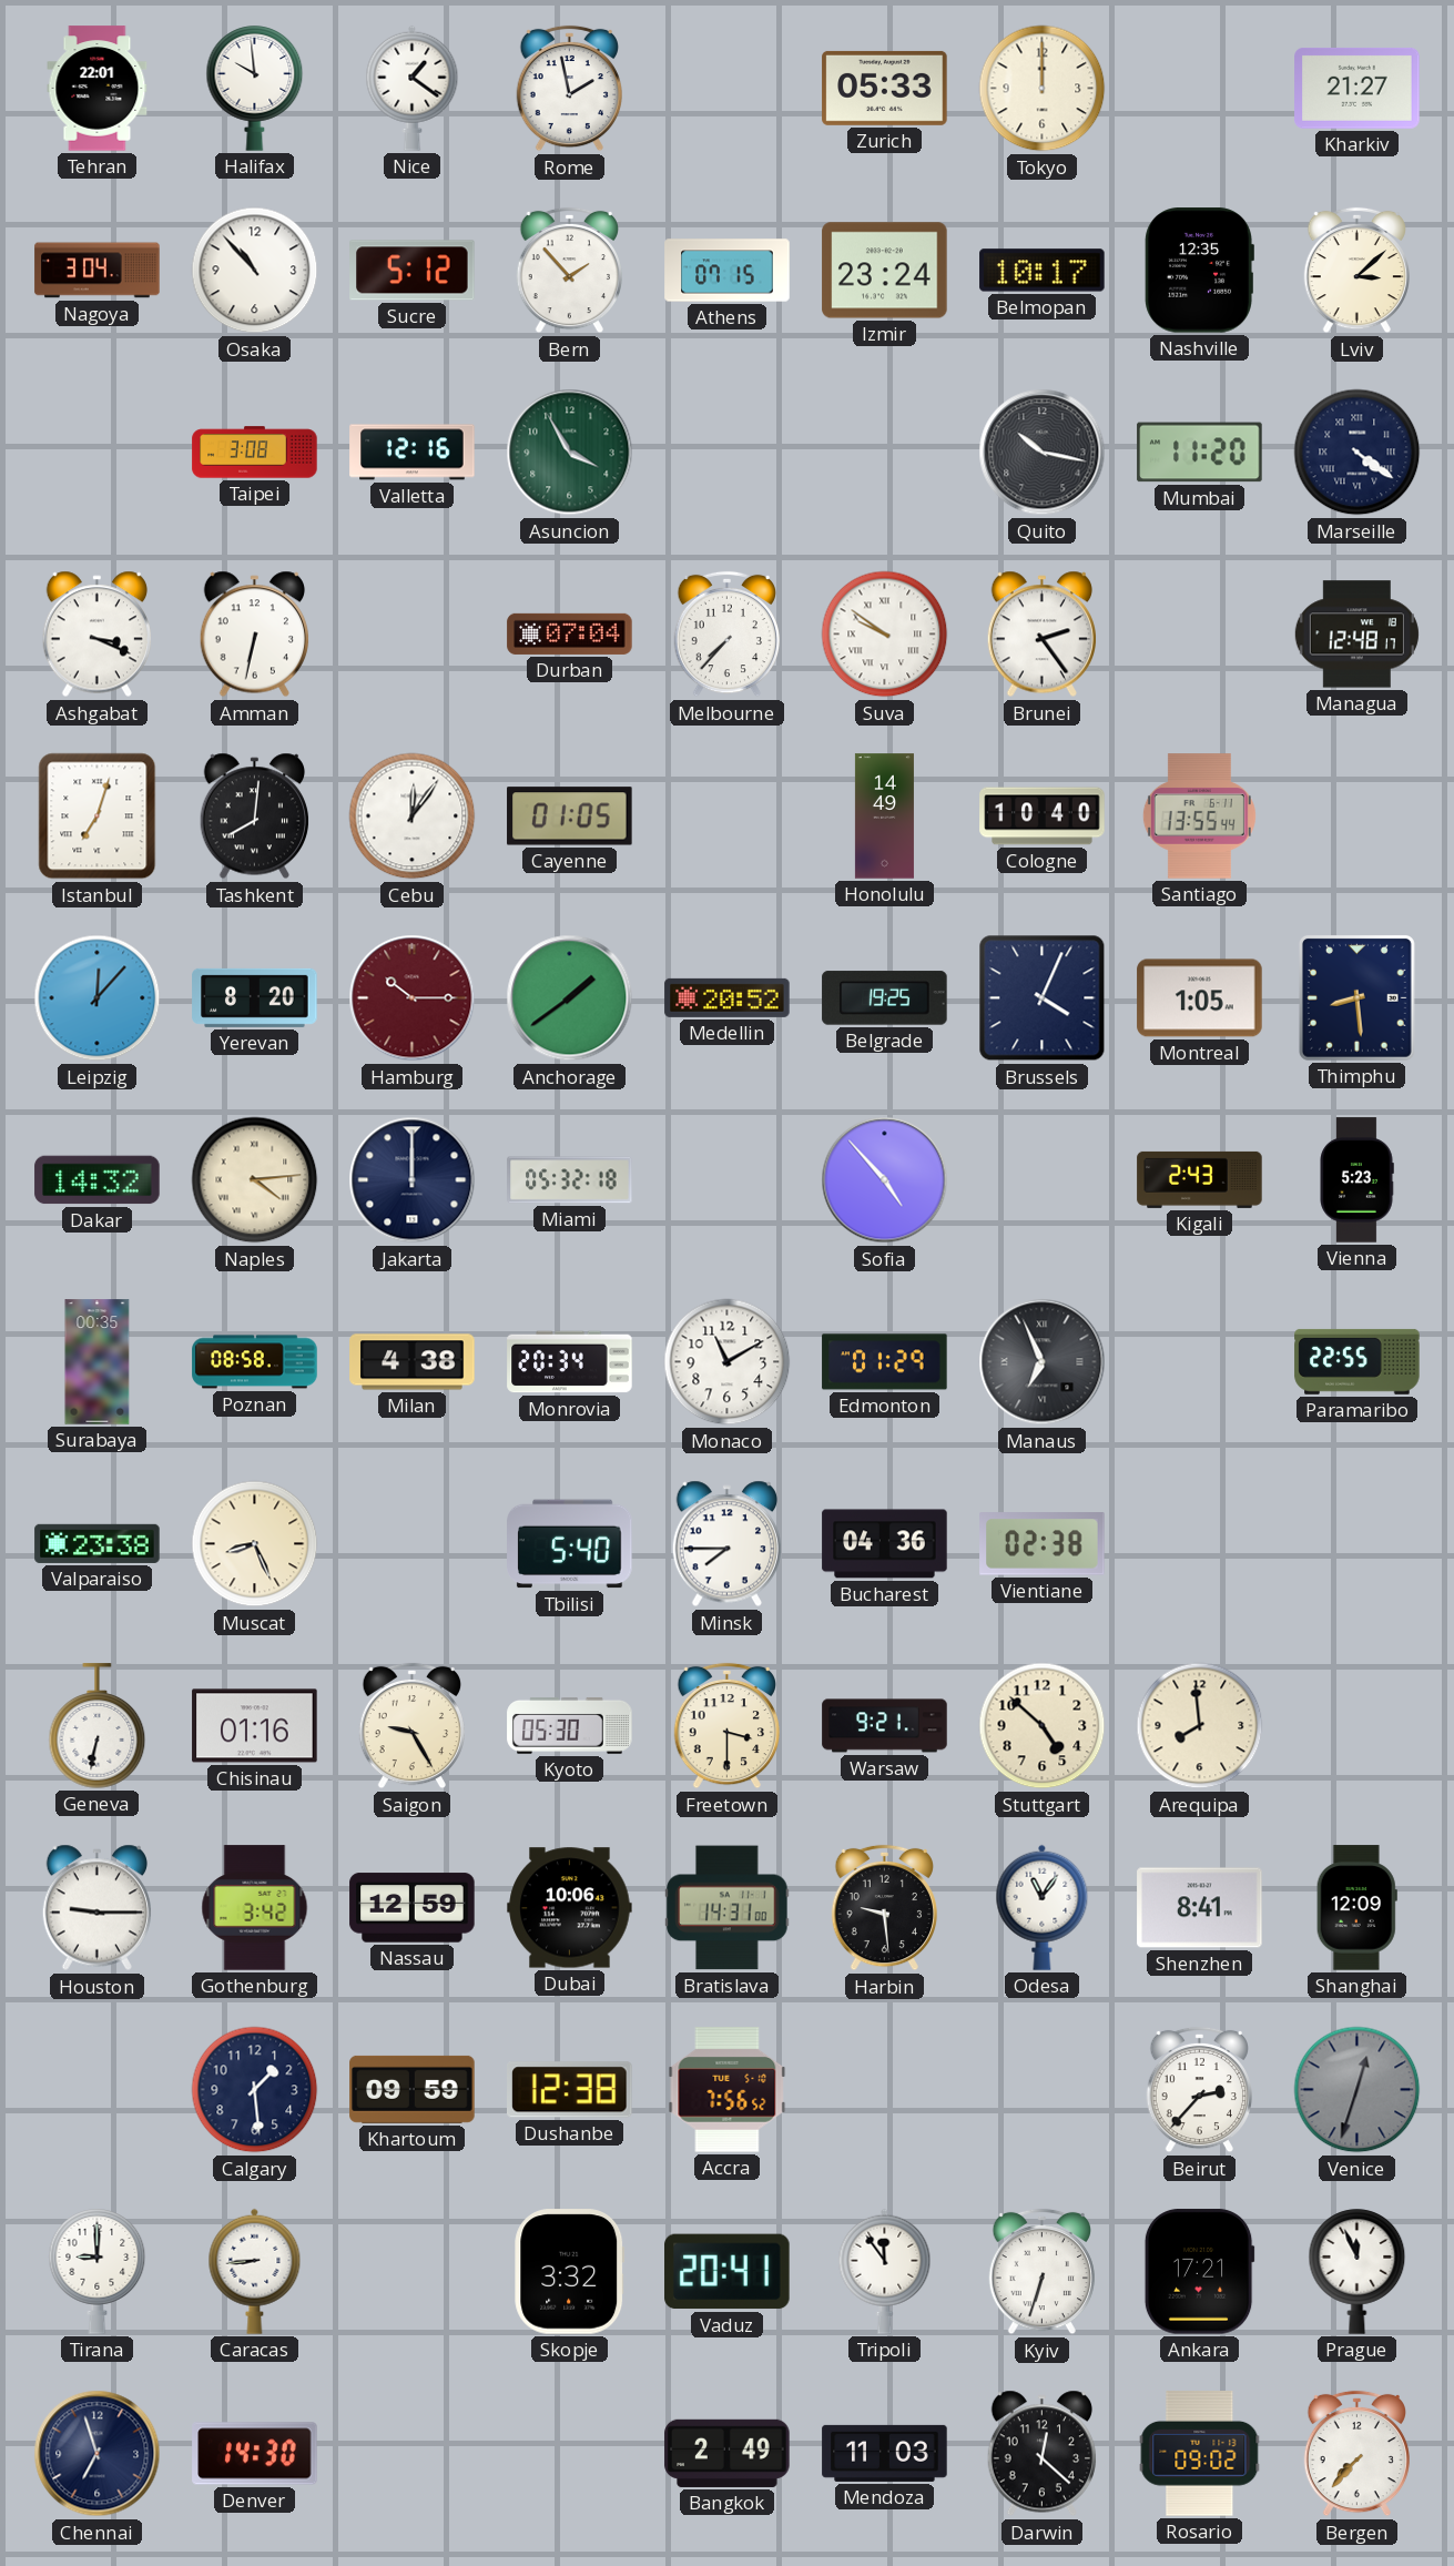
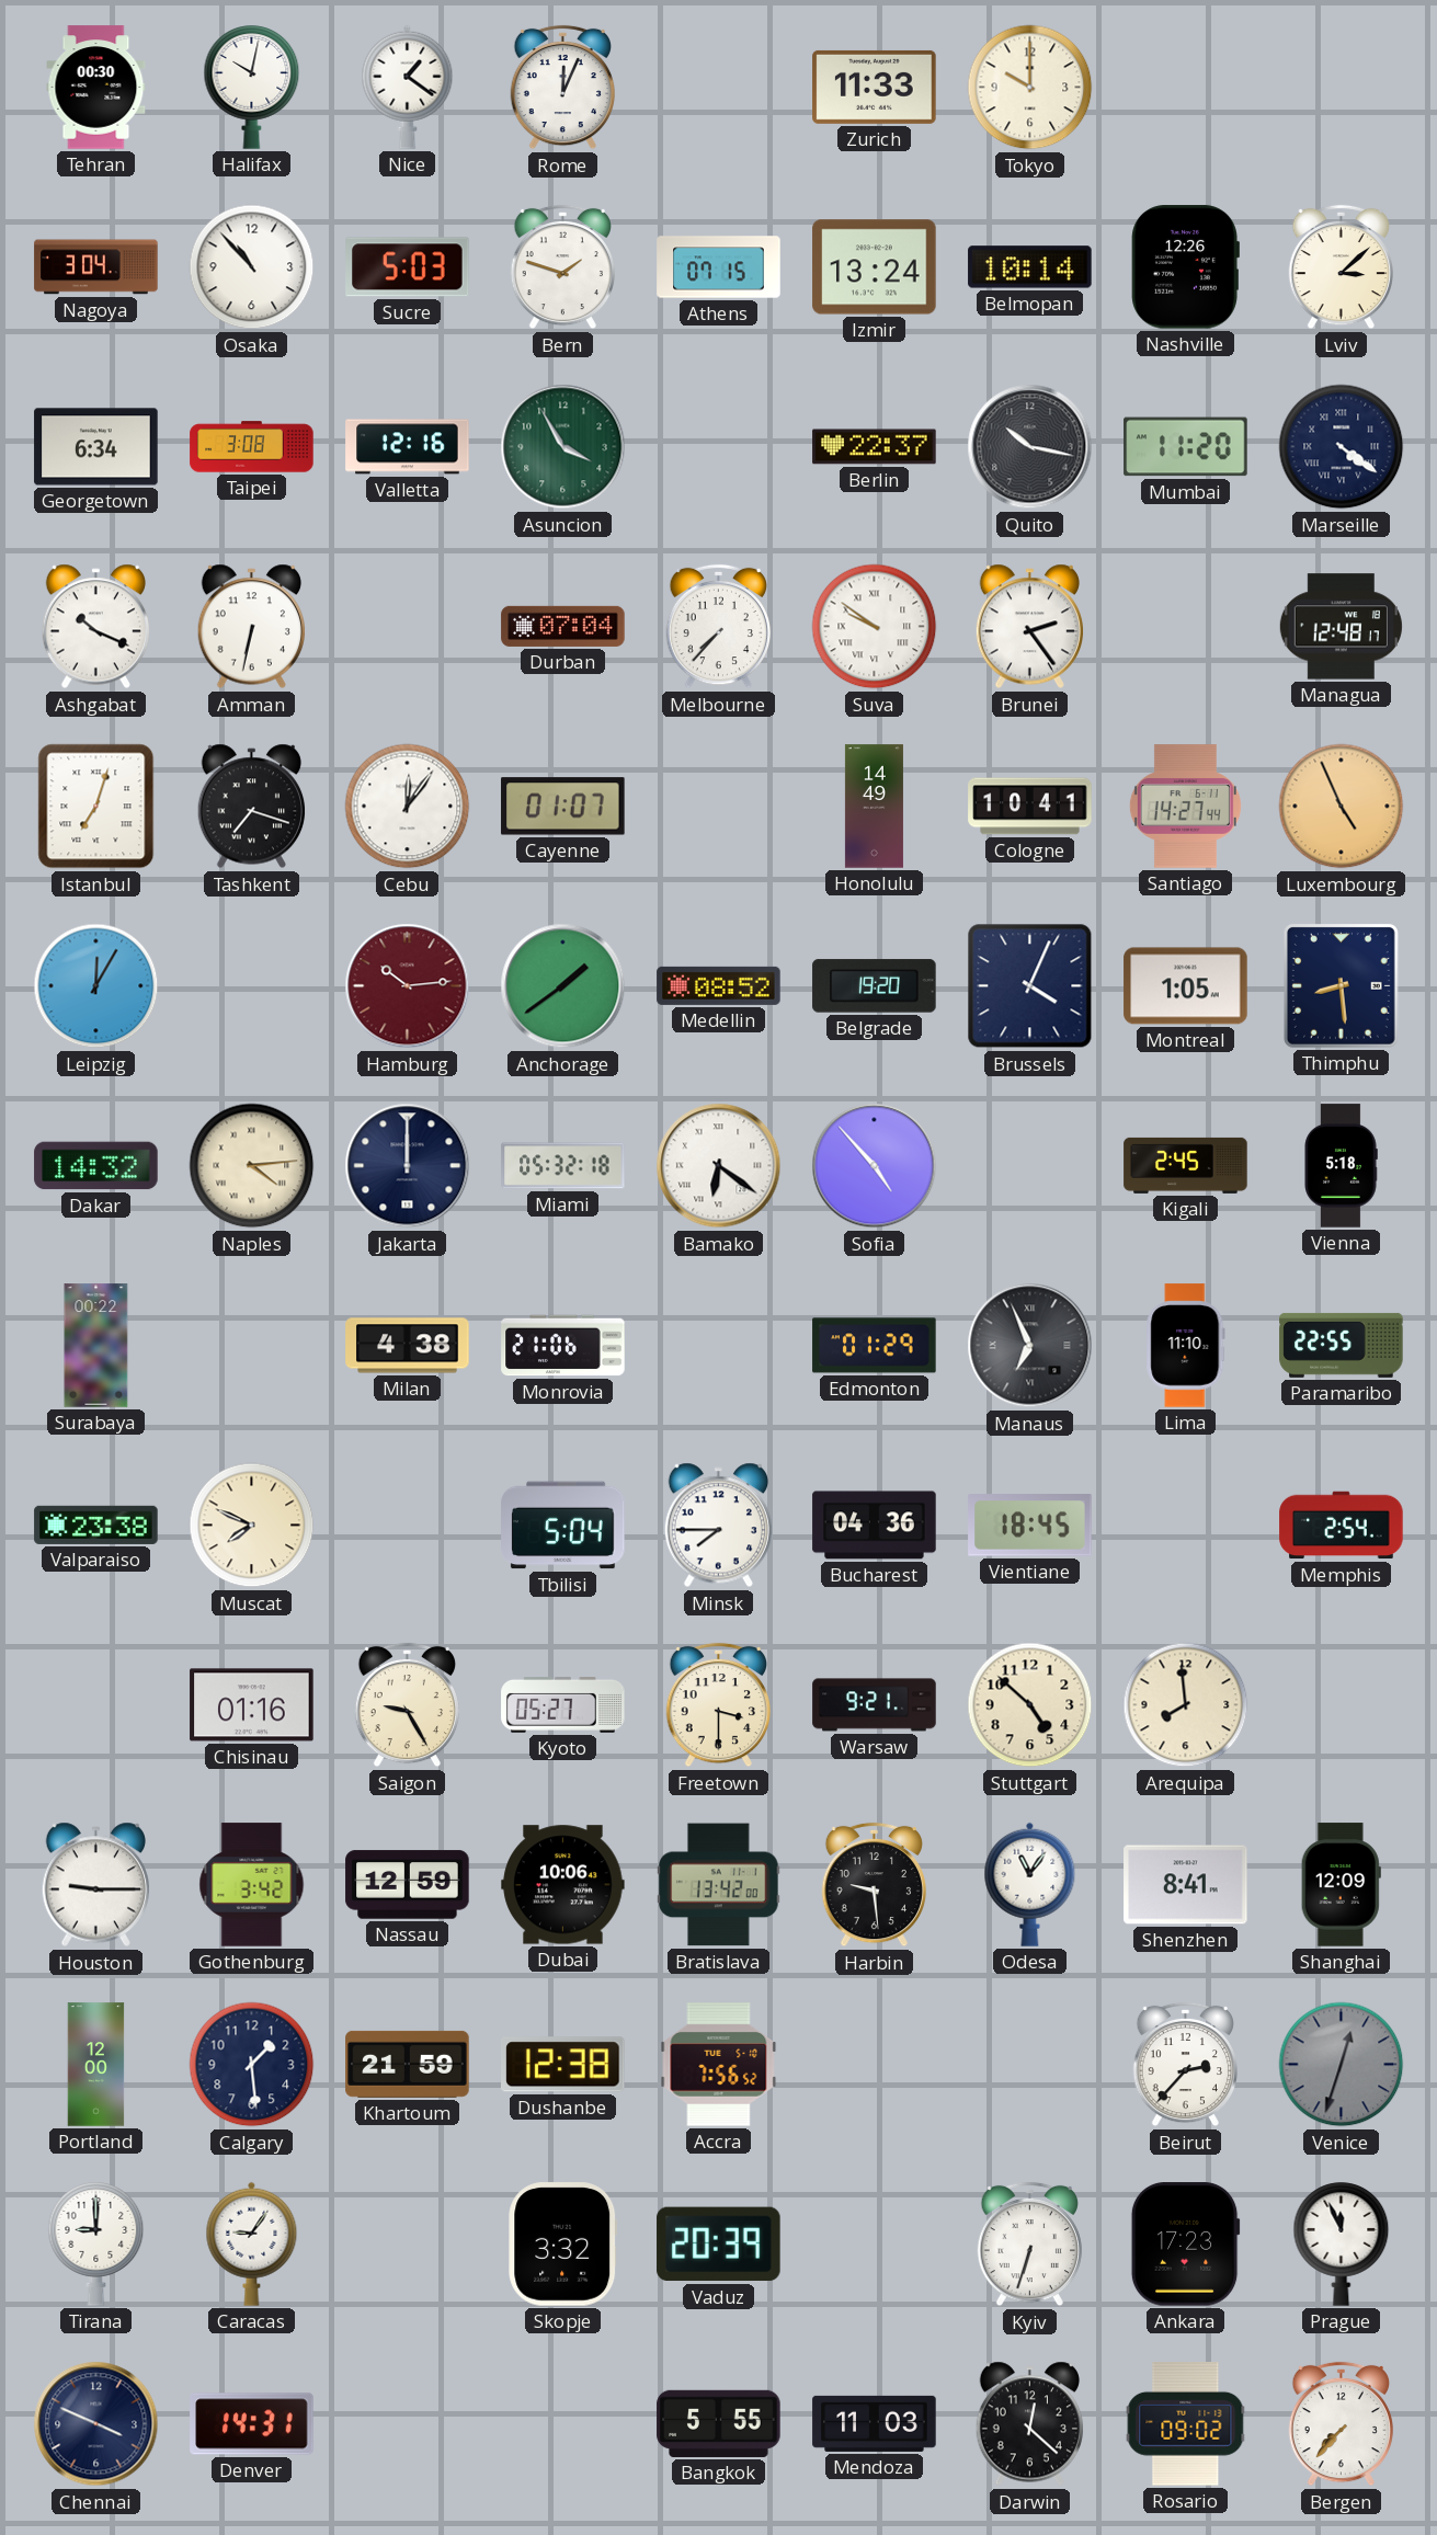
Tehran: 22:01 -> 00:30
Halifax: 9:59 -> 10:02
Rome: 1:58 -> 12:04
Zurich: 05:33 -> 11:33
Tokyo: 12:00 -> 10:00
Kharkiv: 21:27 -> none
Sucre: 5:12 -> 5:03
Bern: 1:53 -> 1:48
Izmir: 23:24 -> 13:24
Belmopan: 10:17 -> 10:14
Nashville: 12:35 -> 12:26
Georgetown: none -> 6:34
Berlin: none -> 22:37
Ashgabat: 3:19 -> 10:19
Tashkent: 8:01 -> 7:18
Cayenne: 01:05 -> 01:07
Cologne: 10:40 -> 10:41
Santiago: 13:55 -> 14:27
Luxembourg: none -> 4:56
Leipzig: 12:07 -> 12:05
Yerevan: 8:20 -> none
Hamburg: 10:15 -> 10:14
Medellin: 20:52 -> 08:52
Belgrade: 19:25 -> 19:20
Bamako: none -> 6:21
Kigali: 2:43 -> 2:45
Vienna: 5:23 -> 5:18
Surabaya: 00:35 -> 00:22
Poznan: 08:58 -> none
Monrovia: 20:34 -> 21:06
Monaco: 11:10 -> none
Lima: none -> 11:10
Muscat: 8:26 -> 7:49
Tbilisi: 5:40 -> 5:04
Vientiane: 02:38 -> 18:45
Memphis: none -> 2:54
Geneva: 6:32 -> none
Kyoto: 05:30 -> 05:27
Bratislava: 14:31 -> 13:42
Portland: none -> 12:00
Khartoum: 09:59 -> 21:59
Caracas: 8:44 -> 9:06
Vaduz: 20:41 -> 20:39
Tripoli: 11:54 -> none
Ankara: 17:21 -> 17:23
Chennai: 6:57 -> 3:49
Denver: 14:30 -> 14:31
Bangkok: 2:49 -> 5:55
